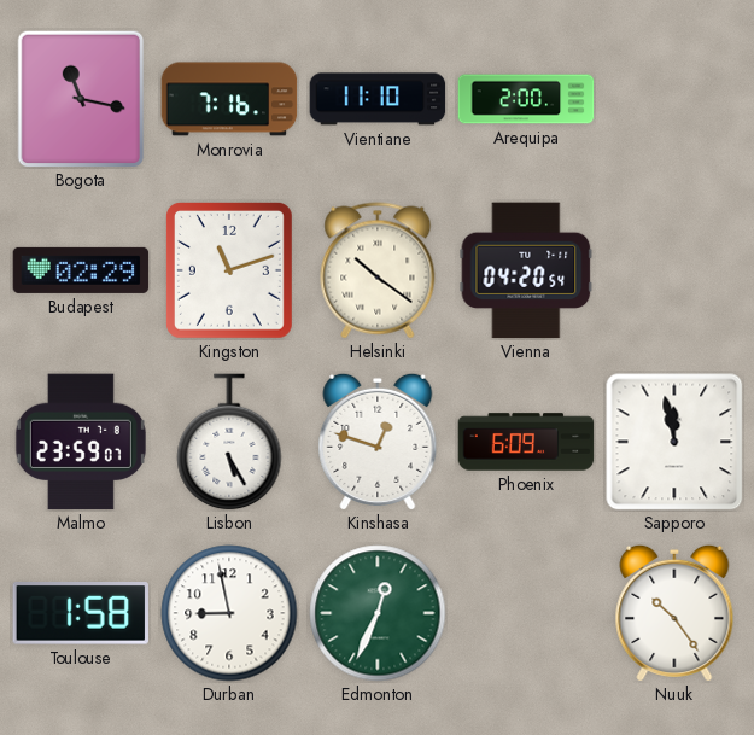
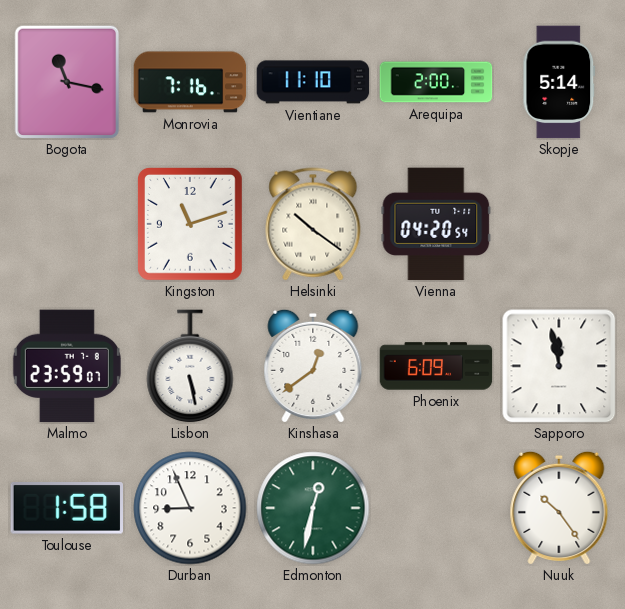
Skopje: none -> 5:14
Budapest: 02:29 -> none
Lisbon: 5:25 -> 5:28
Kinshasa: 12:48 -> 12:39
Durban: 8:58 -> 8:56
Edmonton: 12:34 -> 12:32
